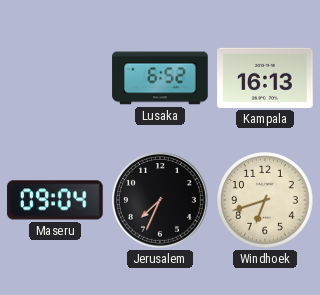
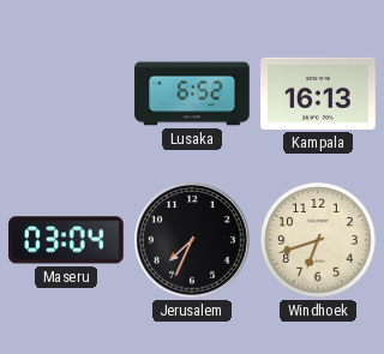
Maseru: 09:04 -> 03:04
